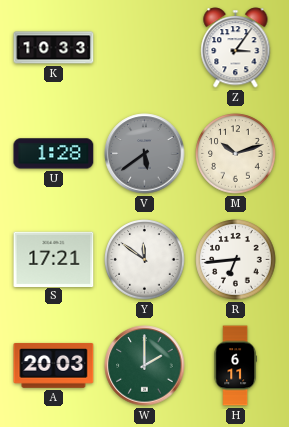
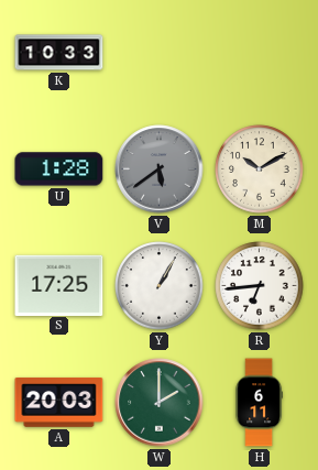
Z: 3:06 -> none
M: 10:12 -> 10:10
S: 17:21 -> 17:25
Y: 11:51 -> 1:05
